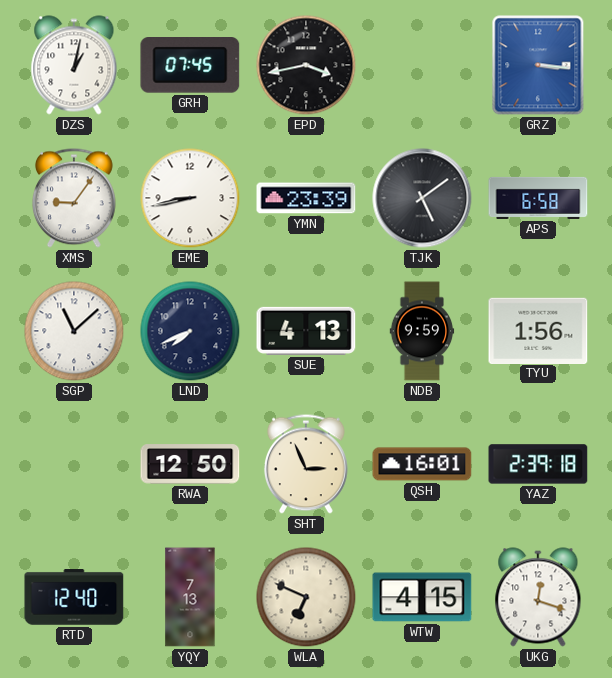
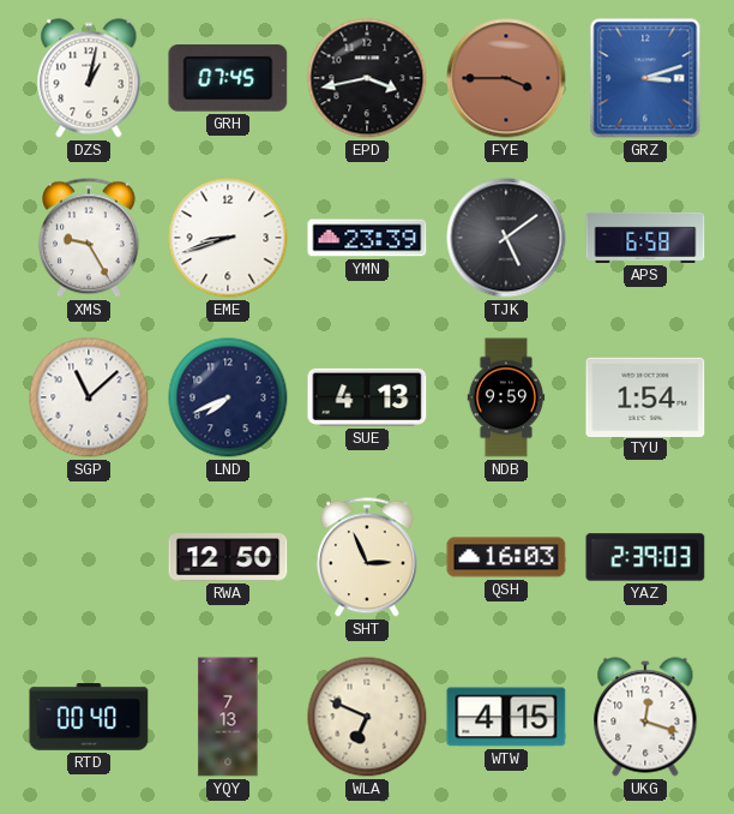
FYE: none -> 3:45
GRZ: 3:16 -> 3:12
XMS: 9:06 -> 9:25
EME: 8:43 -> 8:42
TYU: 1:56 -> 1:54
QSH: 16:01 -> 16:03
YAZ: 2:39:18 -> 2:39:03
RTD: 12:40 -> 00:40
